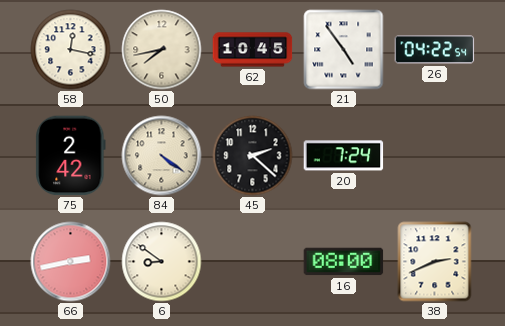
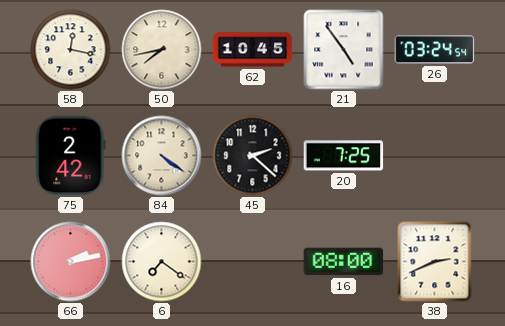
26: 04:22 -> 03:24
20: 7:24 -> 7:25
66: 2:43 -> 2:13
6: 8:51 -> 7:21
